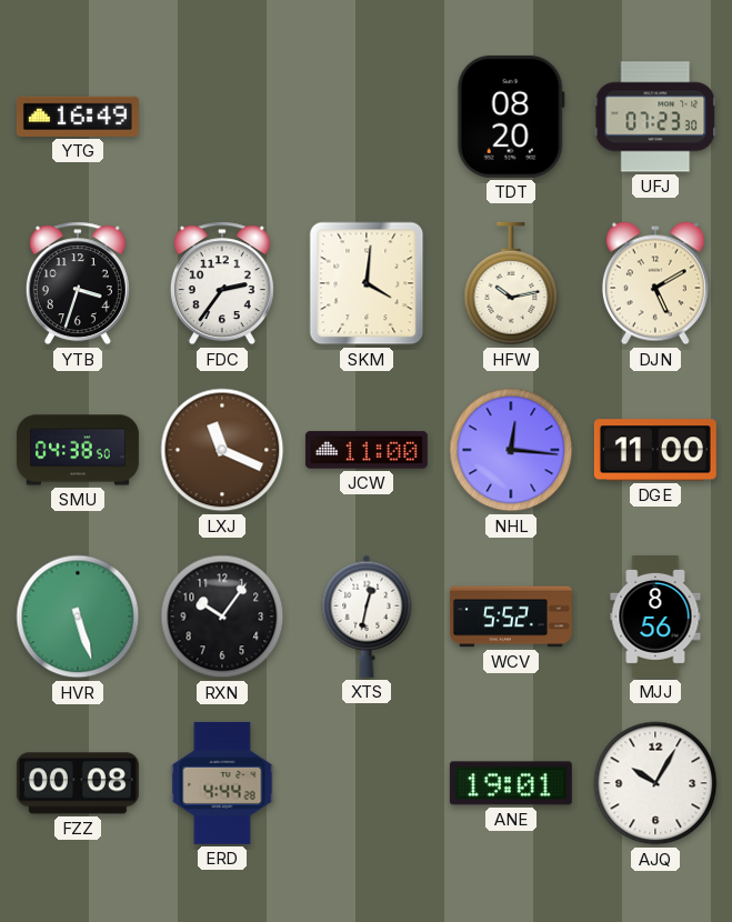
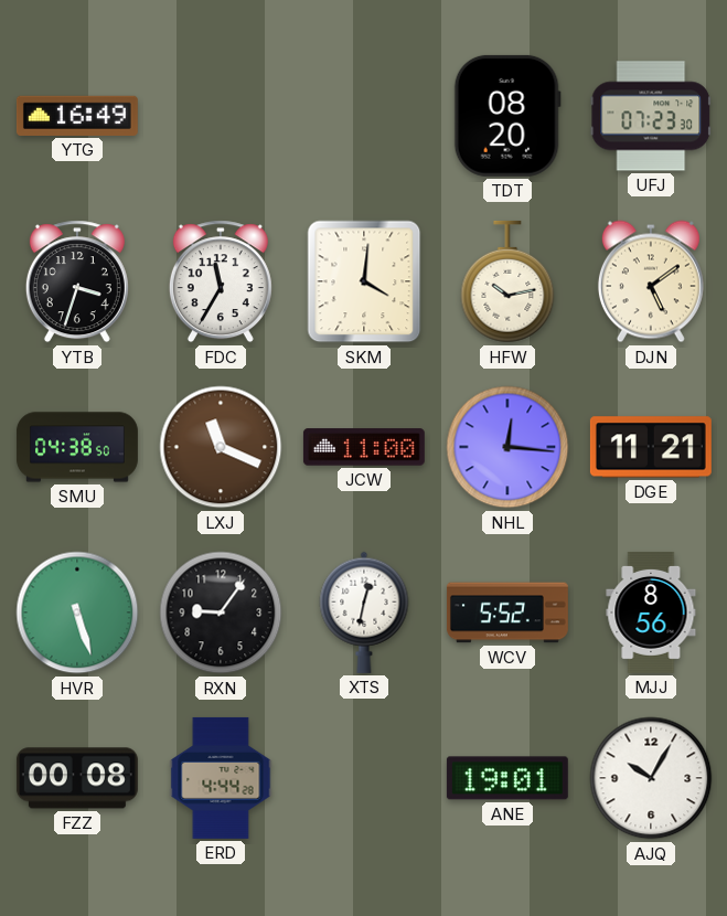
FDC: 2:36 -> 11:35
DJN: 5:10 -> 5:09
DGE: 11:00 -> 11:21
RXN: 10:06 -> 9:06
